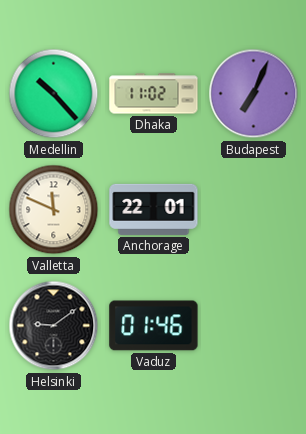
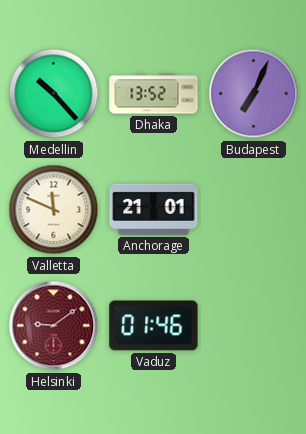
Dhaka: 11:02 -> 13:52
Anchorage: 22:01 -> 21:01
Helsinki dial: black -> burgundy
